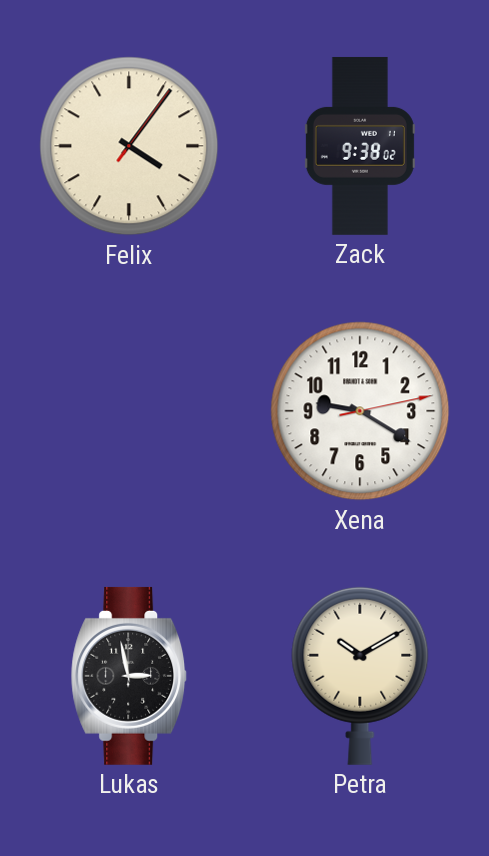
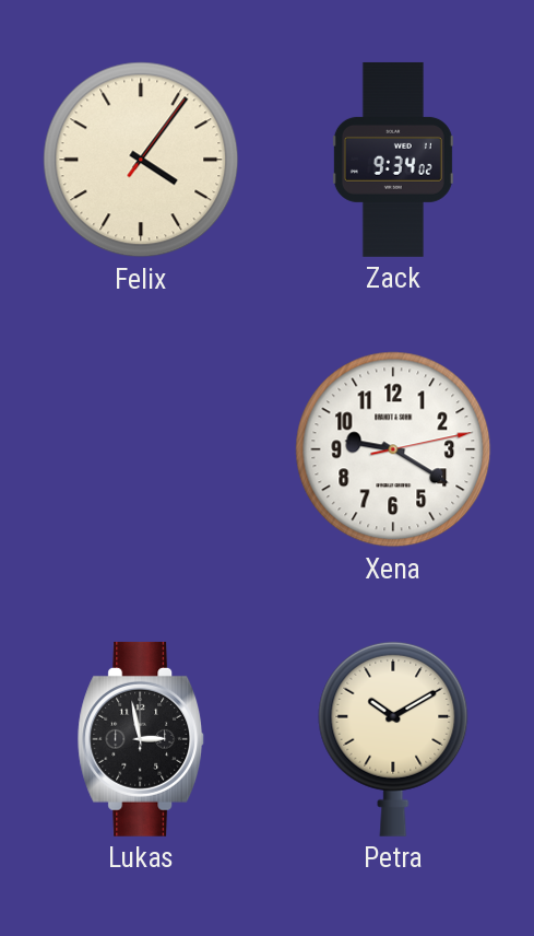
Zack: 9:38 -> 9:34
